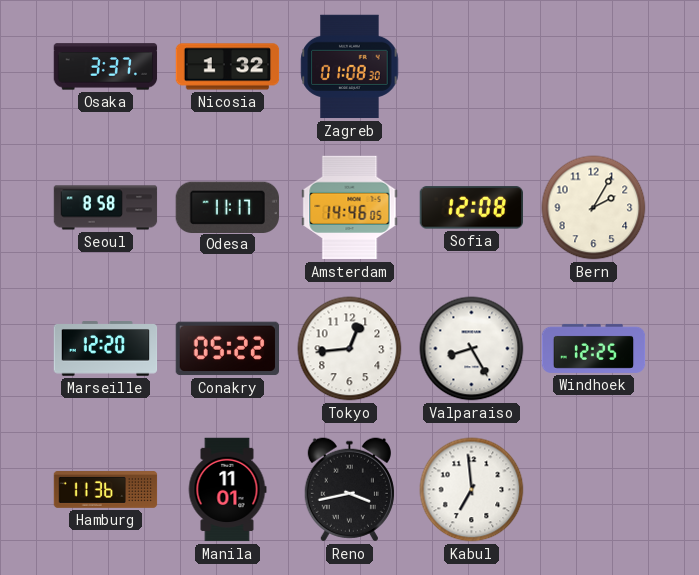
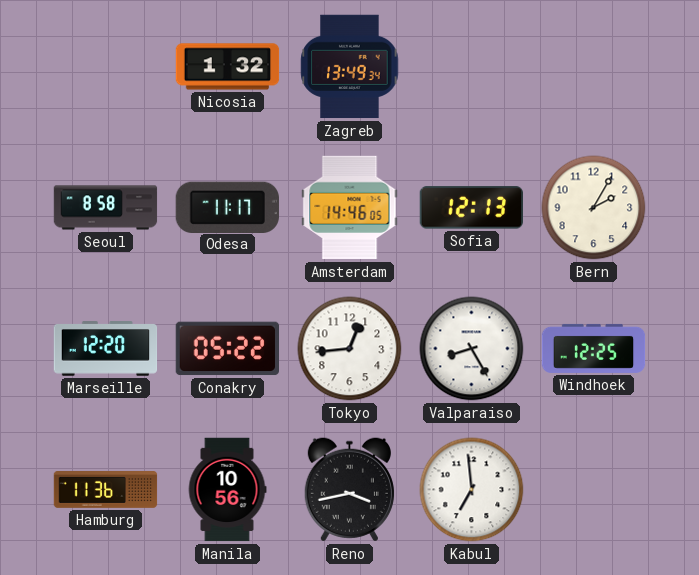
Osaka: 3:37 -> none
Zagreb: 01:08 -> 13:49
Sofia: 12:08 -> 12:13
Manila: 11:01 -> 10:56
